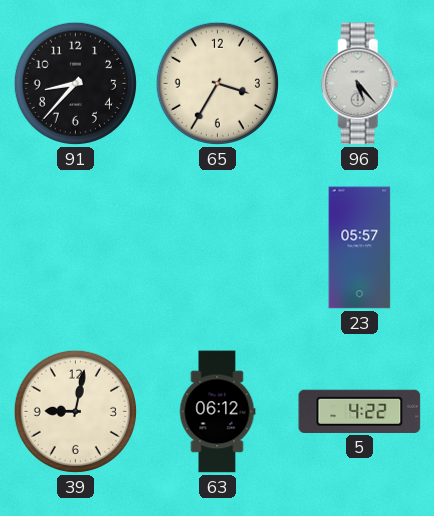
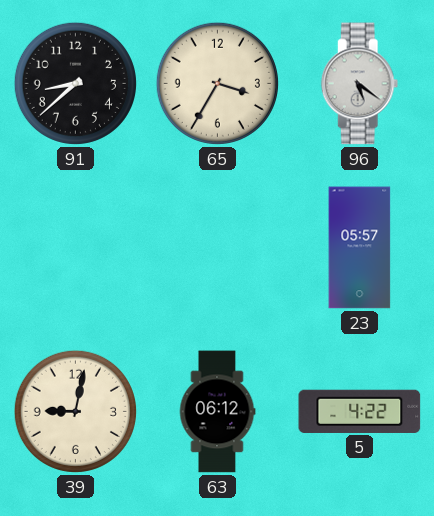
91: 8:37 -> 8:38
96: 5:23 -> 5:21
